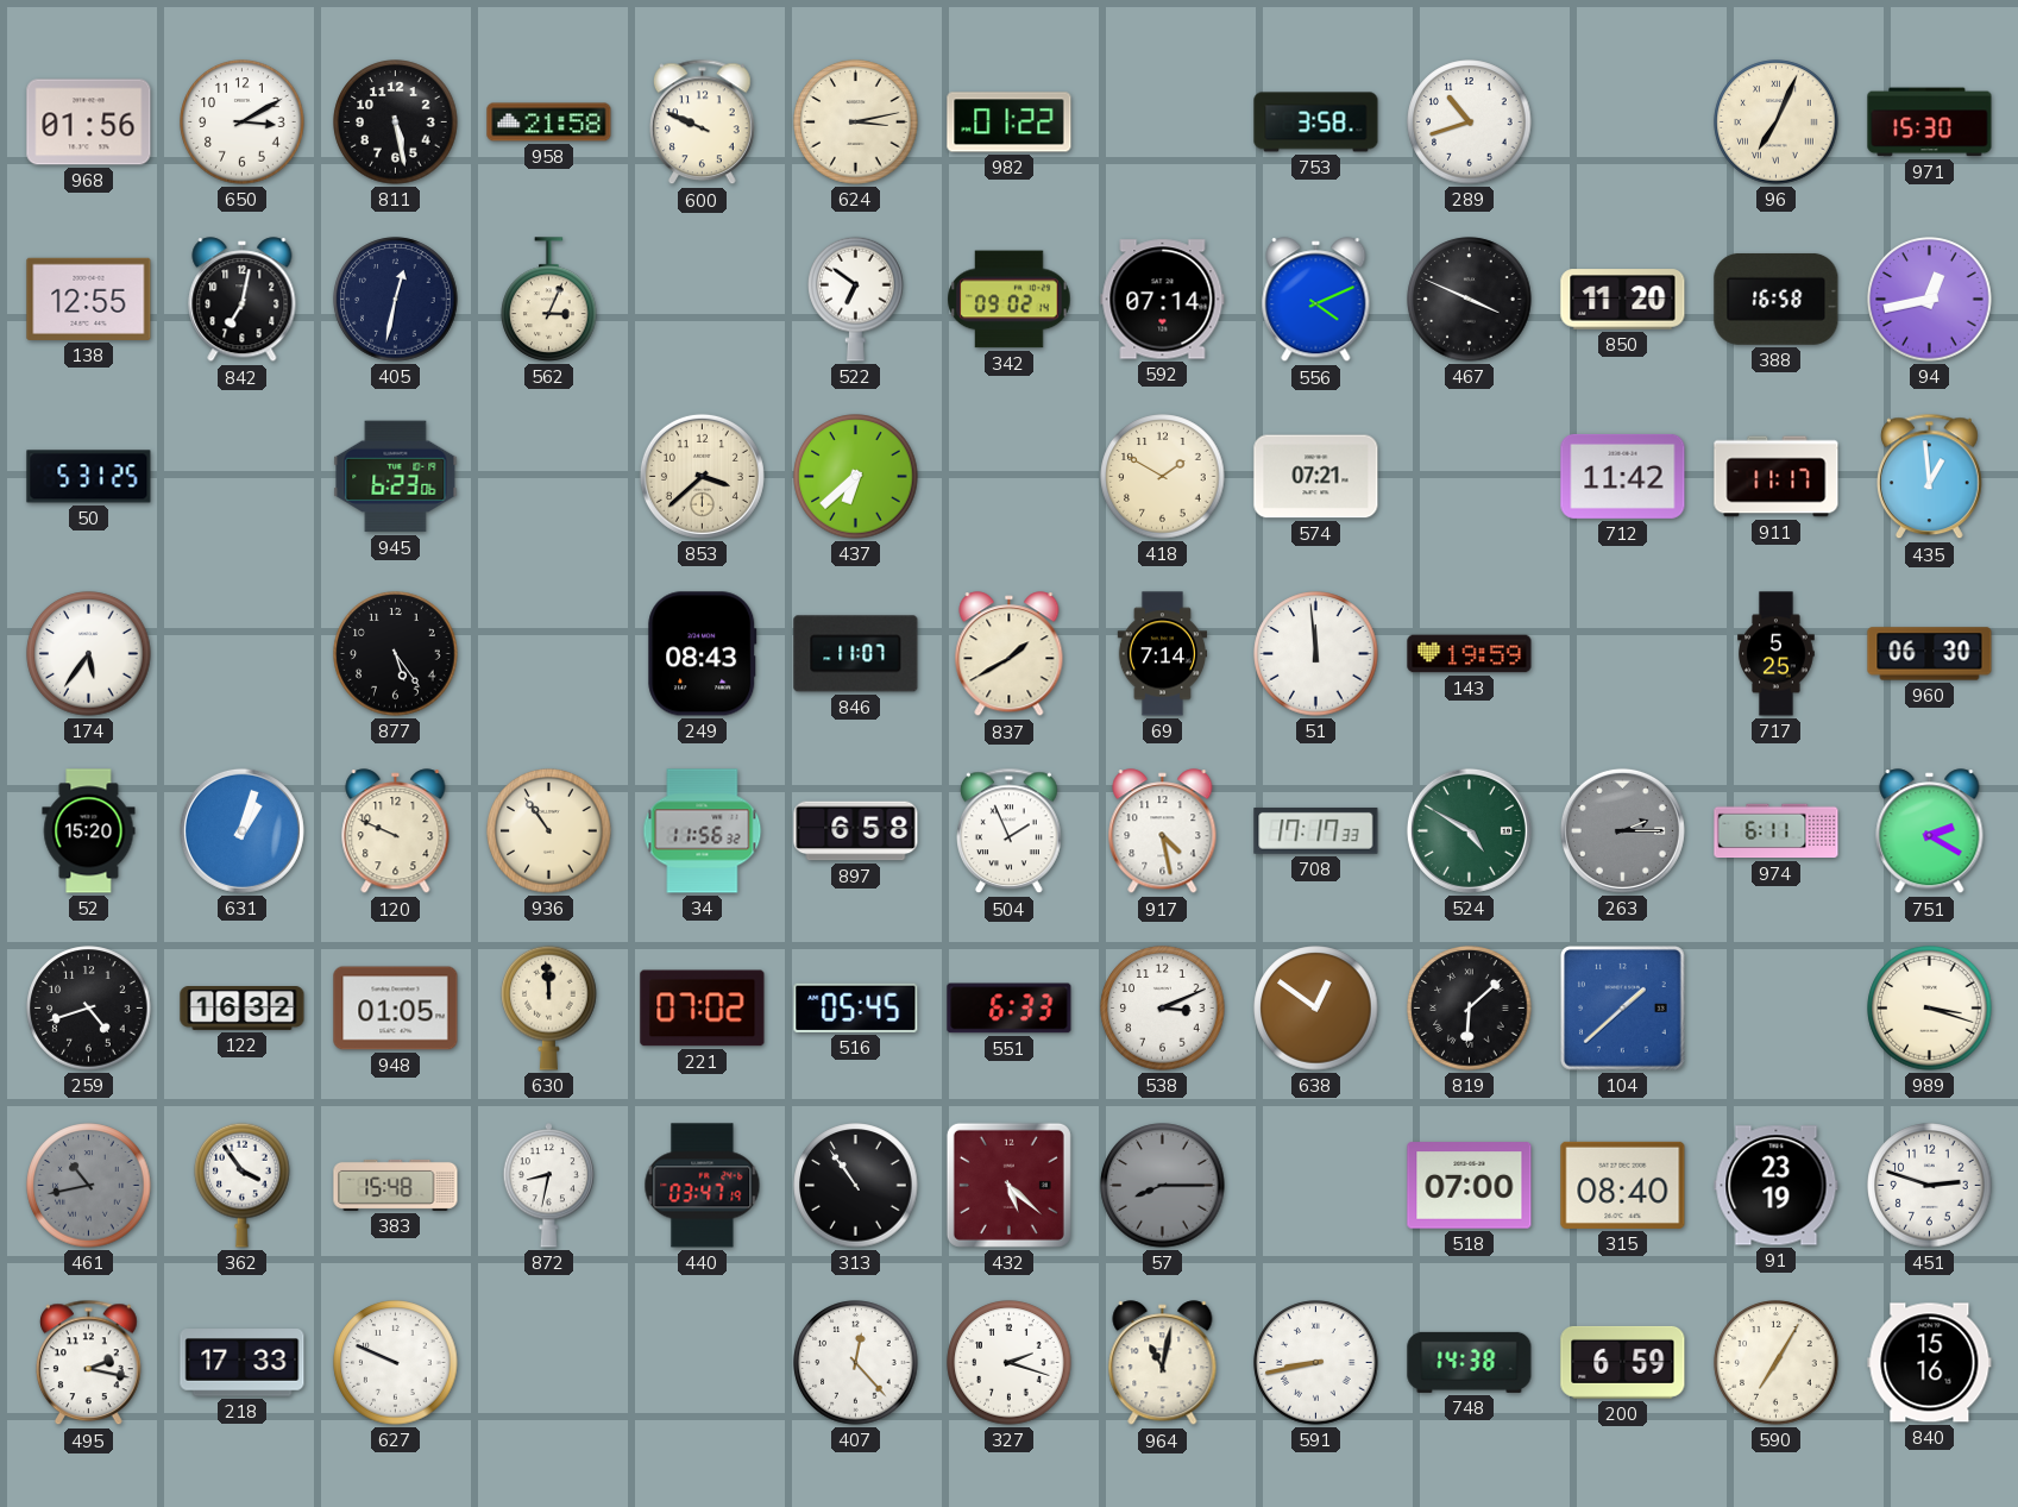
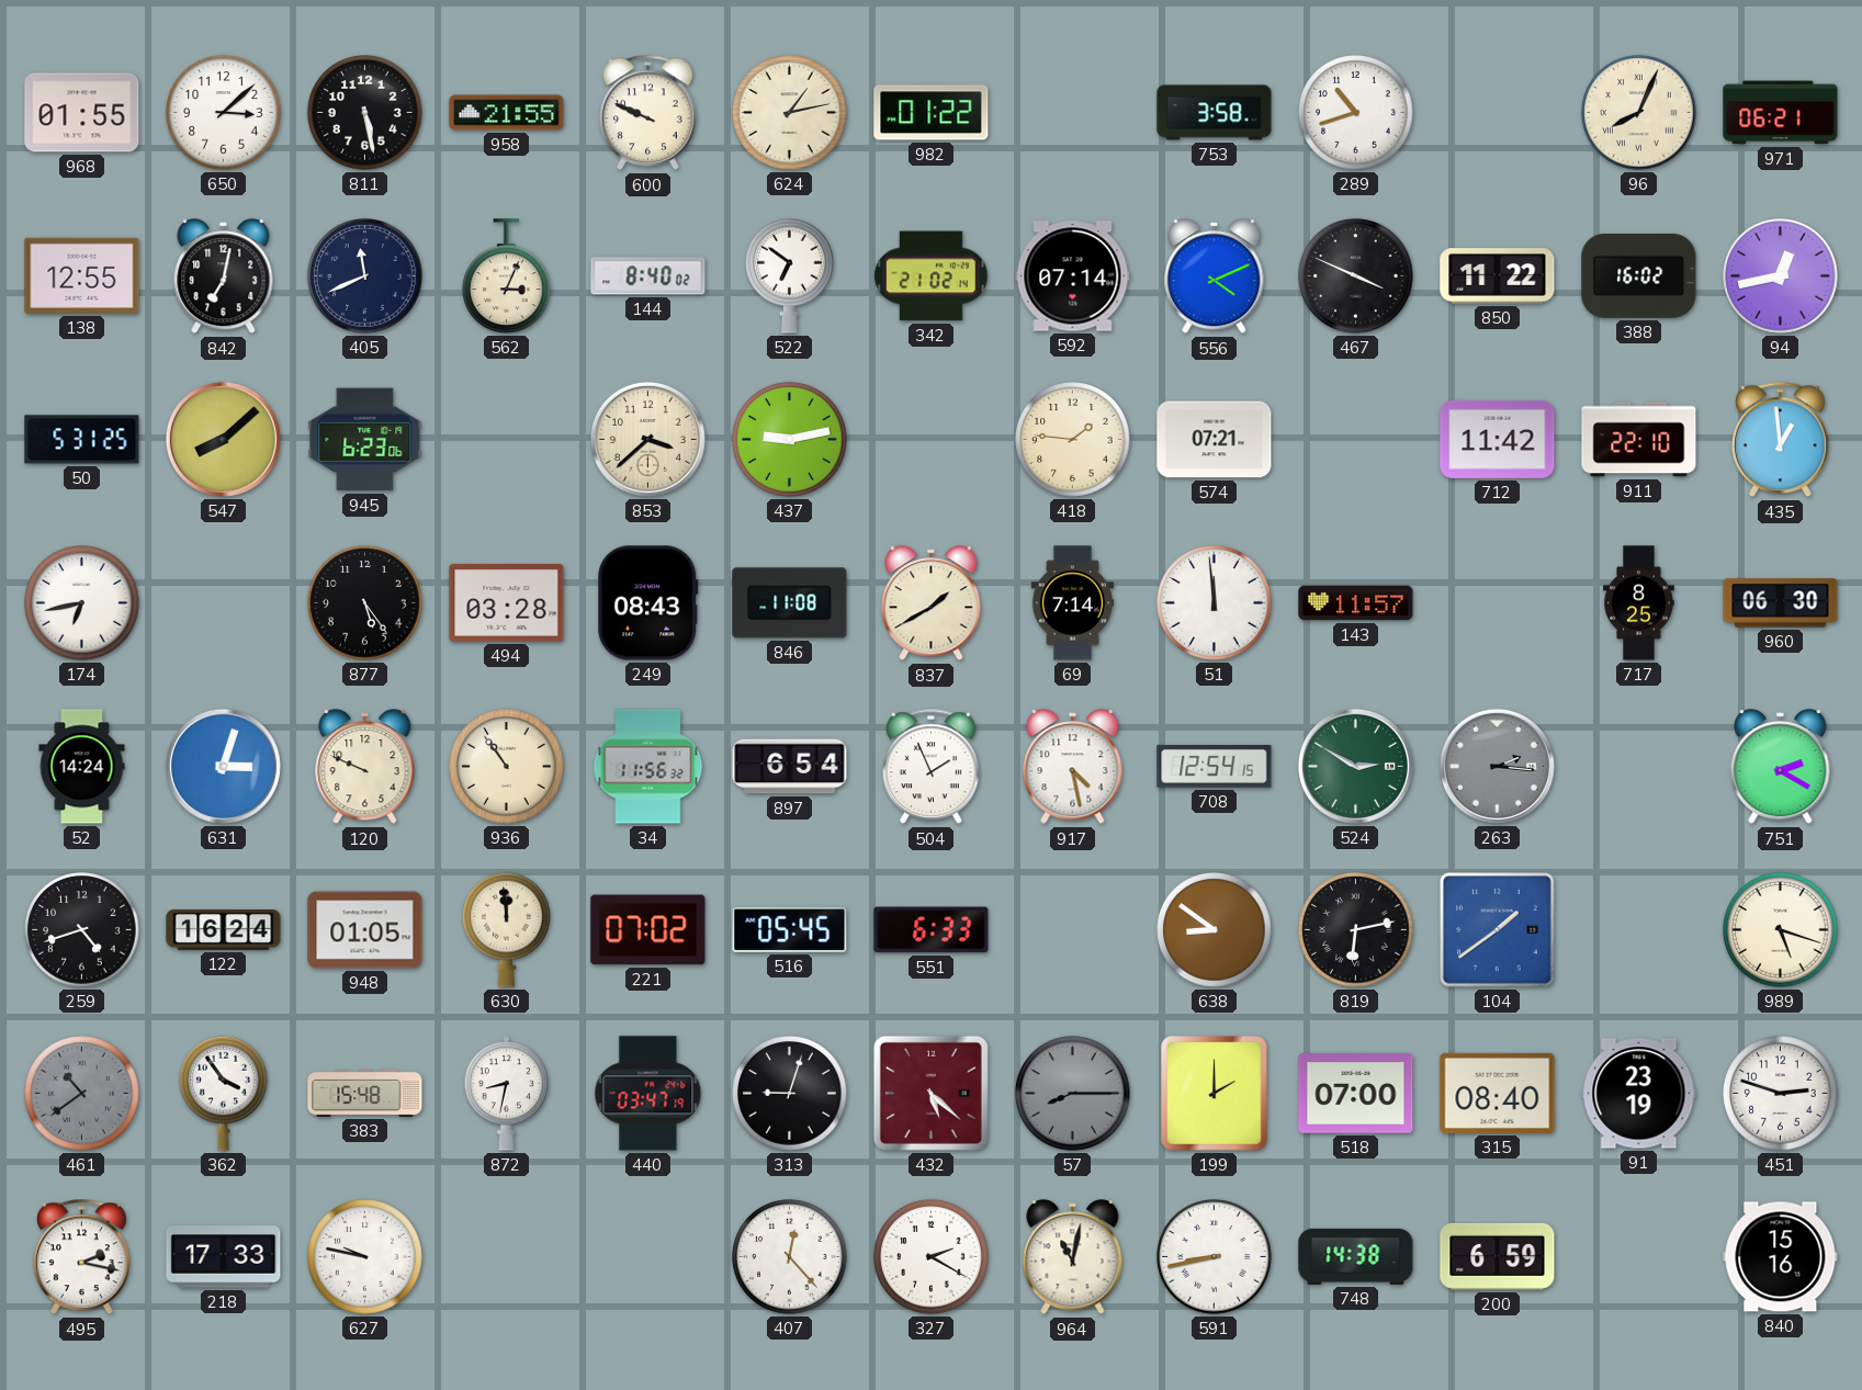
968: 01:56 -> 01:55
650: 3:10 -> 3:08
958: 21:58 -> 21:55
624: 3:13 -> 1:13
96: 7:04 -> 8:04
971: 15:30 -> 06:21
405: 12:32 -> 11:41
144: none -> 8:40
342: 09:02 -> 21:02
850: 11:20 -> 11:22
388: 16:58 -> 16:02
547: none -> 8:08
437: 6:38 -> 9:13
418: 1:50 -> 1:46
911: 11:17 -> 22:10
174: 5:36 -> 6:43
494: none -> 03:28
846: 11:07 -> 11:08
143: 19:59 -> 11:57
717: 5:25 -> 8:25
52: 15:20 -> 14:24
631: 1:03 -> 3:03
897: 6:58 -> 6:54
708: 17:17 -> 12:54
524: 4:50 -> 2:50
263: 2:15 -> 2:16
974: 6:11 -> none
122: 16:32 -> 16:24
538: 3:11 -> none
638: 12:51 -> 8:51
819: 6:08 -> 6:13
104: 1:38 -> 1:39
989: 3:18 -> 5:18
461: 10:43 -> 10:39
313: 10:54 -> 9:03
199: none -> 2:00
627: 9:49 -> 9:47
327: 2:18 -> 2:20
590: 7:05 -> none
